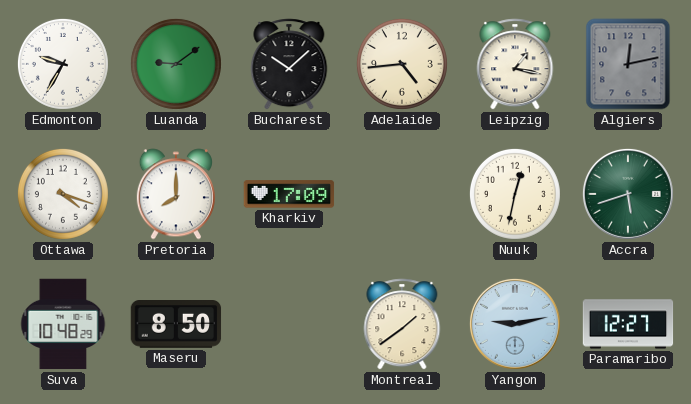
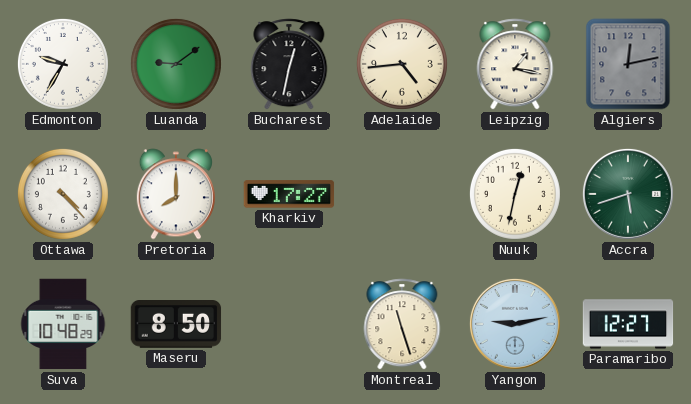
Bucharest: 10:08 -> 12:32
Ottawa: 4:18 -> 4:23
Kharkiv: 17:09 -> 17:27
Montreal: 1:39 -> 11:27
